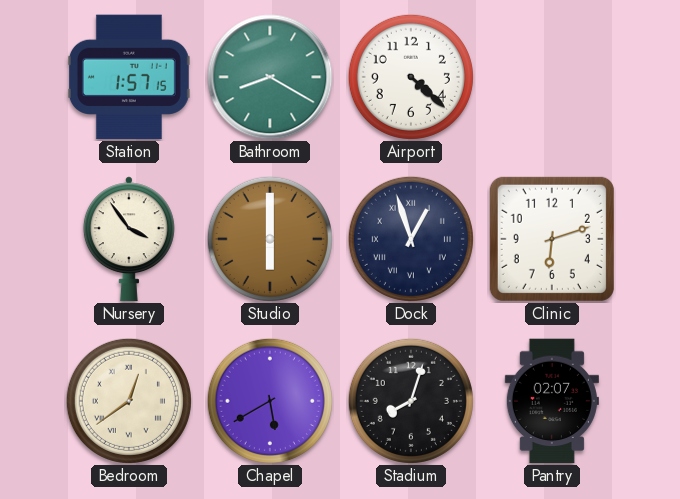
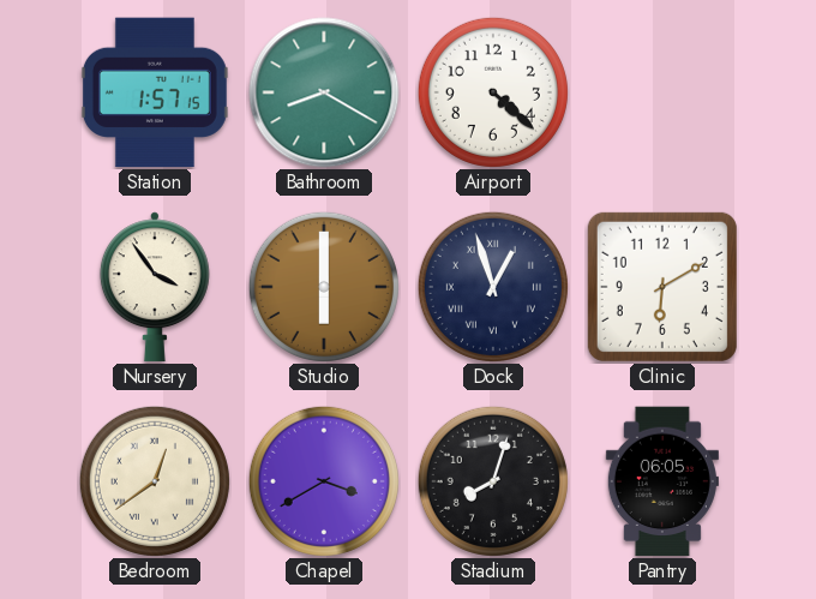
Clinic: 6:12 -> 6:10
Chapel: 5:40 -> 3:40
Pantry: 02:07 -> 06:05
